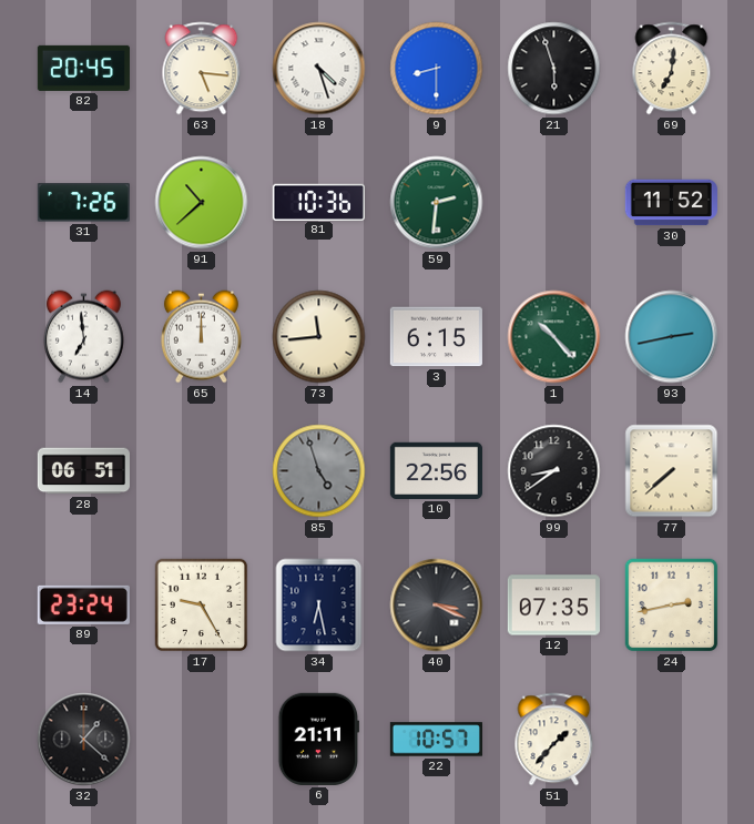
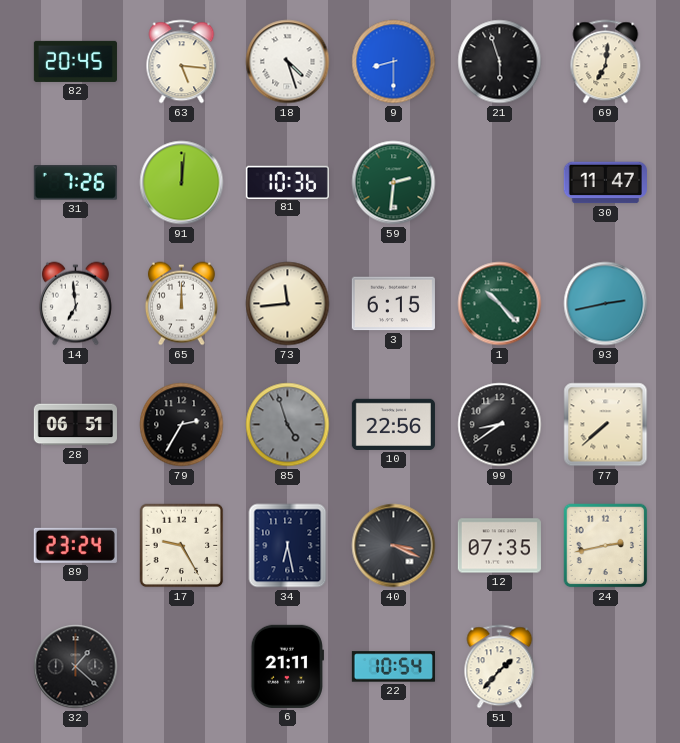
91: 10:38 -> 12:01
30: 11:52 -> 11:47
79: none -> 2:35
22: 10:57 -> 10:54
